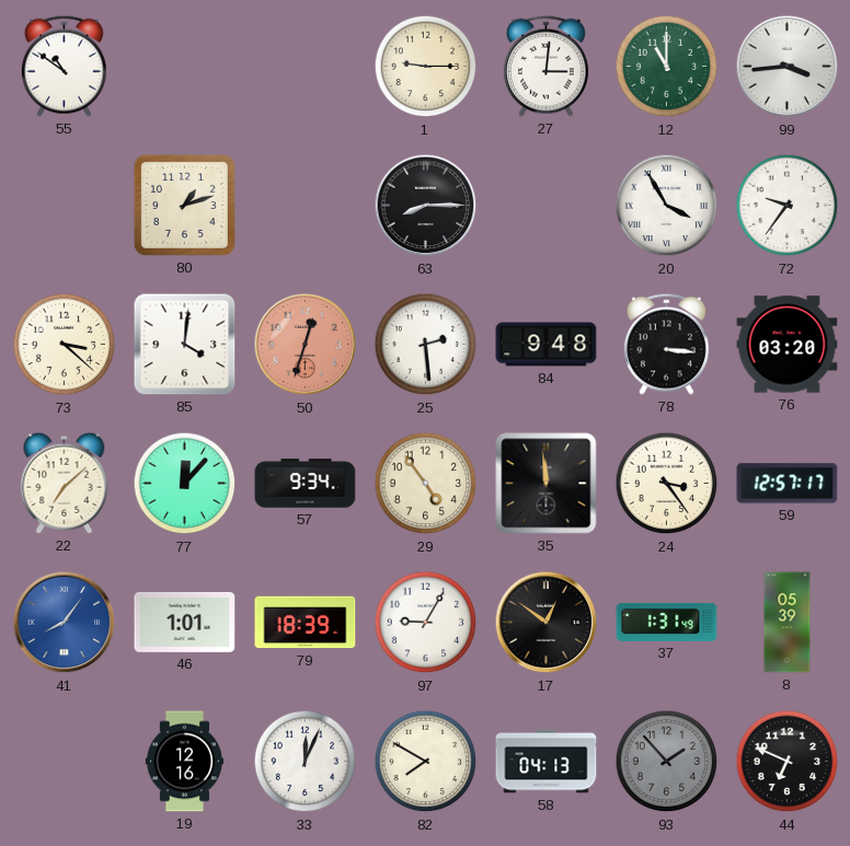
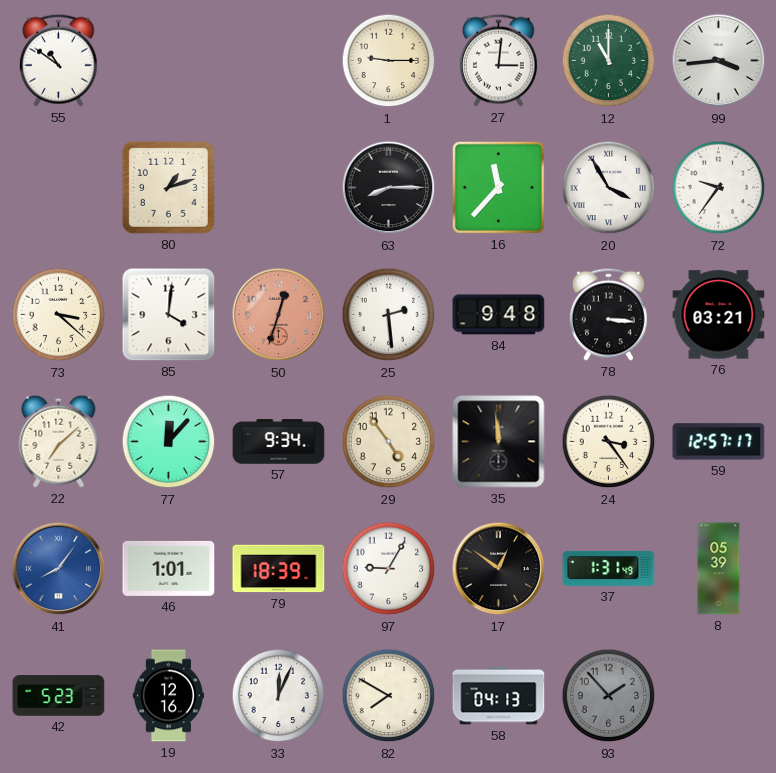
16: none -> 11:37
76: 03:20 -> 03:21
42: none -> 5:23
44: 6:49 -> none
